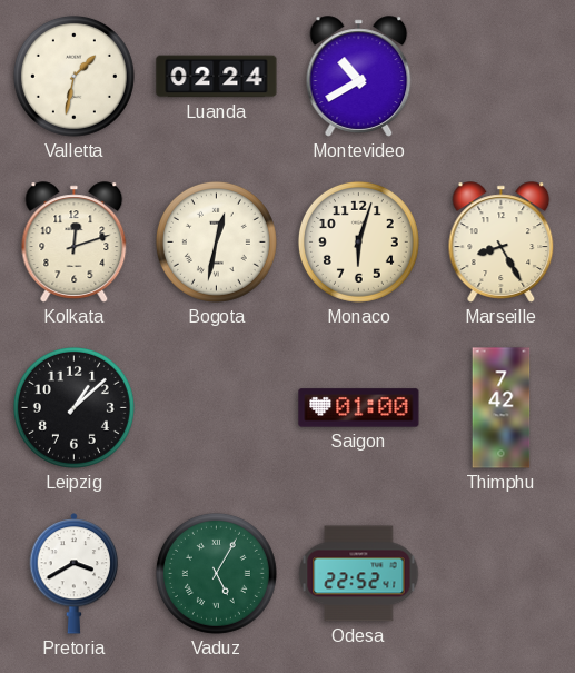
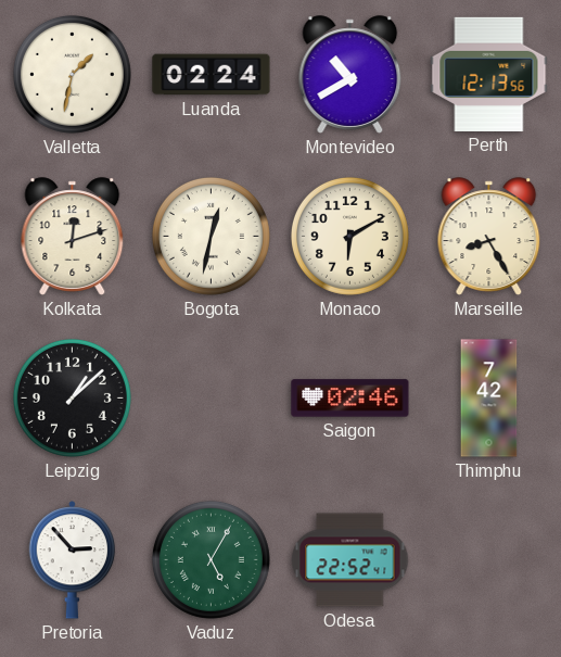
Perth: none -> 12:13
Monaco: 6:03 -> 6:10
Saigon: 01:00 -> 02:46
Pretoria: 3:40 -> 2:53
